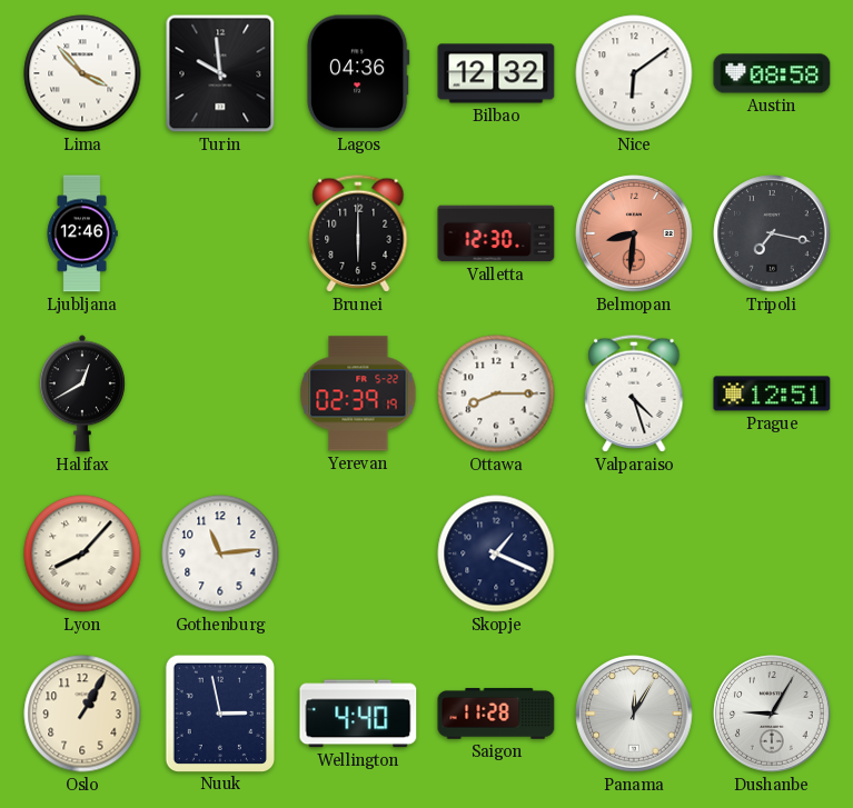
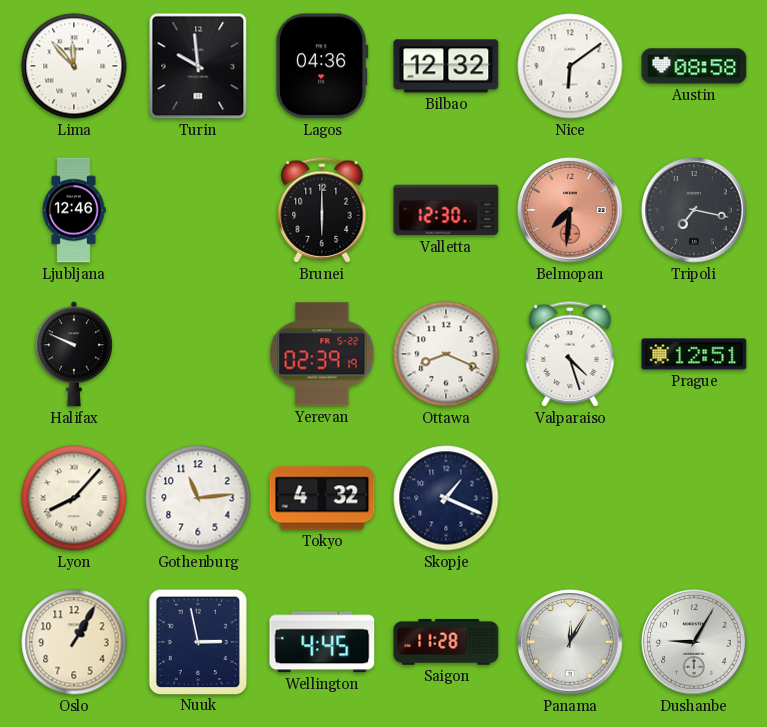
Lima: 3:53 -> 11:53
Belmopan: 8:31 -> 7:31
Halifax: 12:40 -> 9:49
Ottawa: 8:15 -> 8:19
Tokyo: none -> 4:32
Wellington: 4:40 -> 4:45
